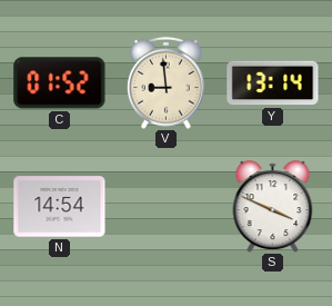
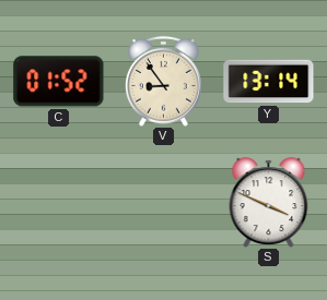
V: 8:59 -> 8:54
N: 14:54 -> none
